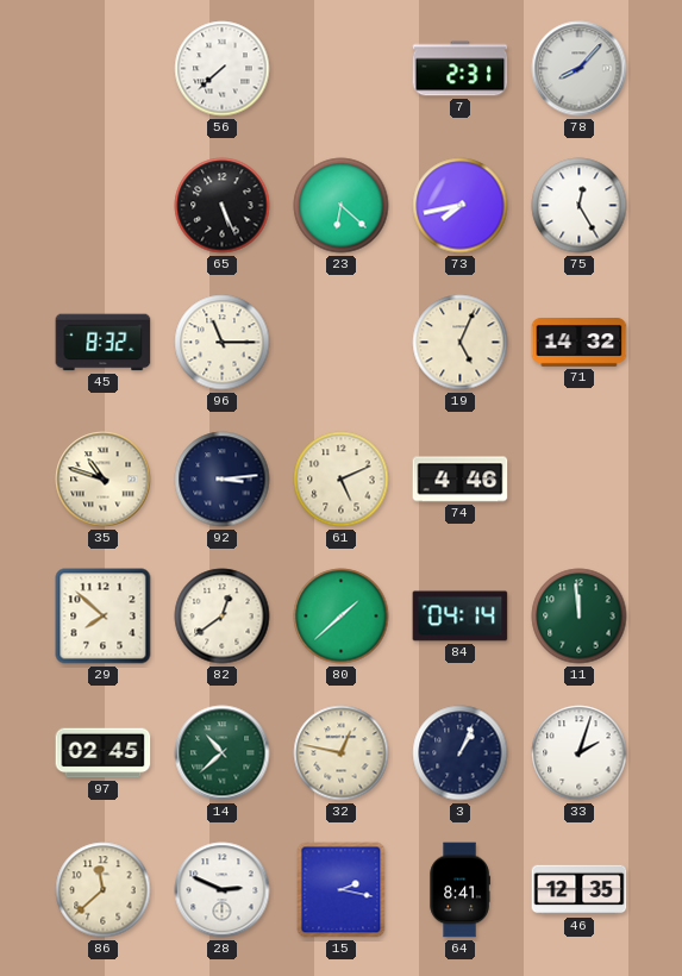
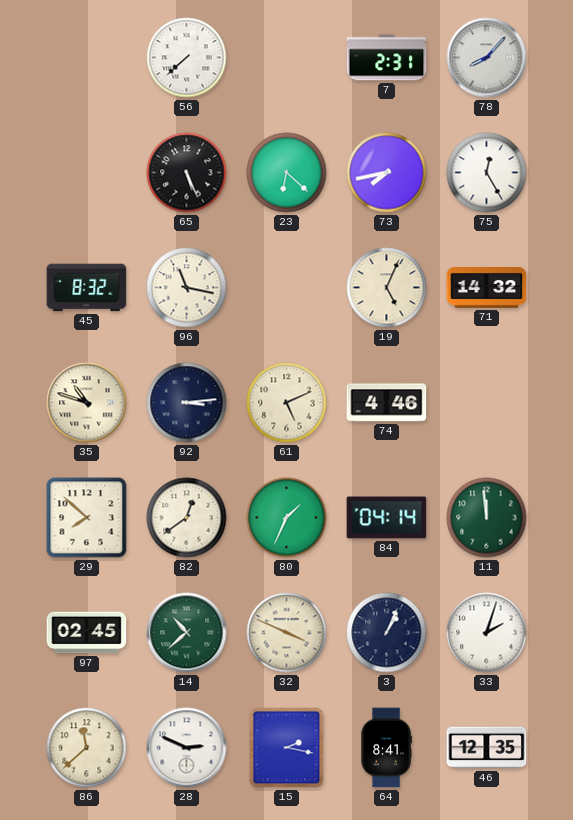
96: 11:15 -> 11:17
80: 1:38 -> 1:34
32: 12:47 -> 3:49
